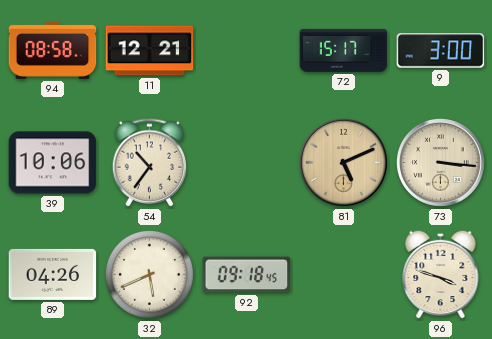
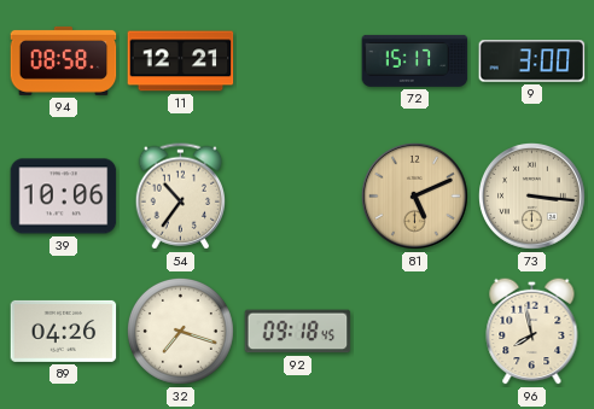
32: 5:41 -> 7:18
96: 3:48 -> 7:58
